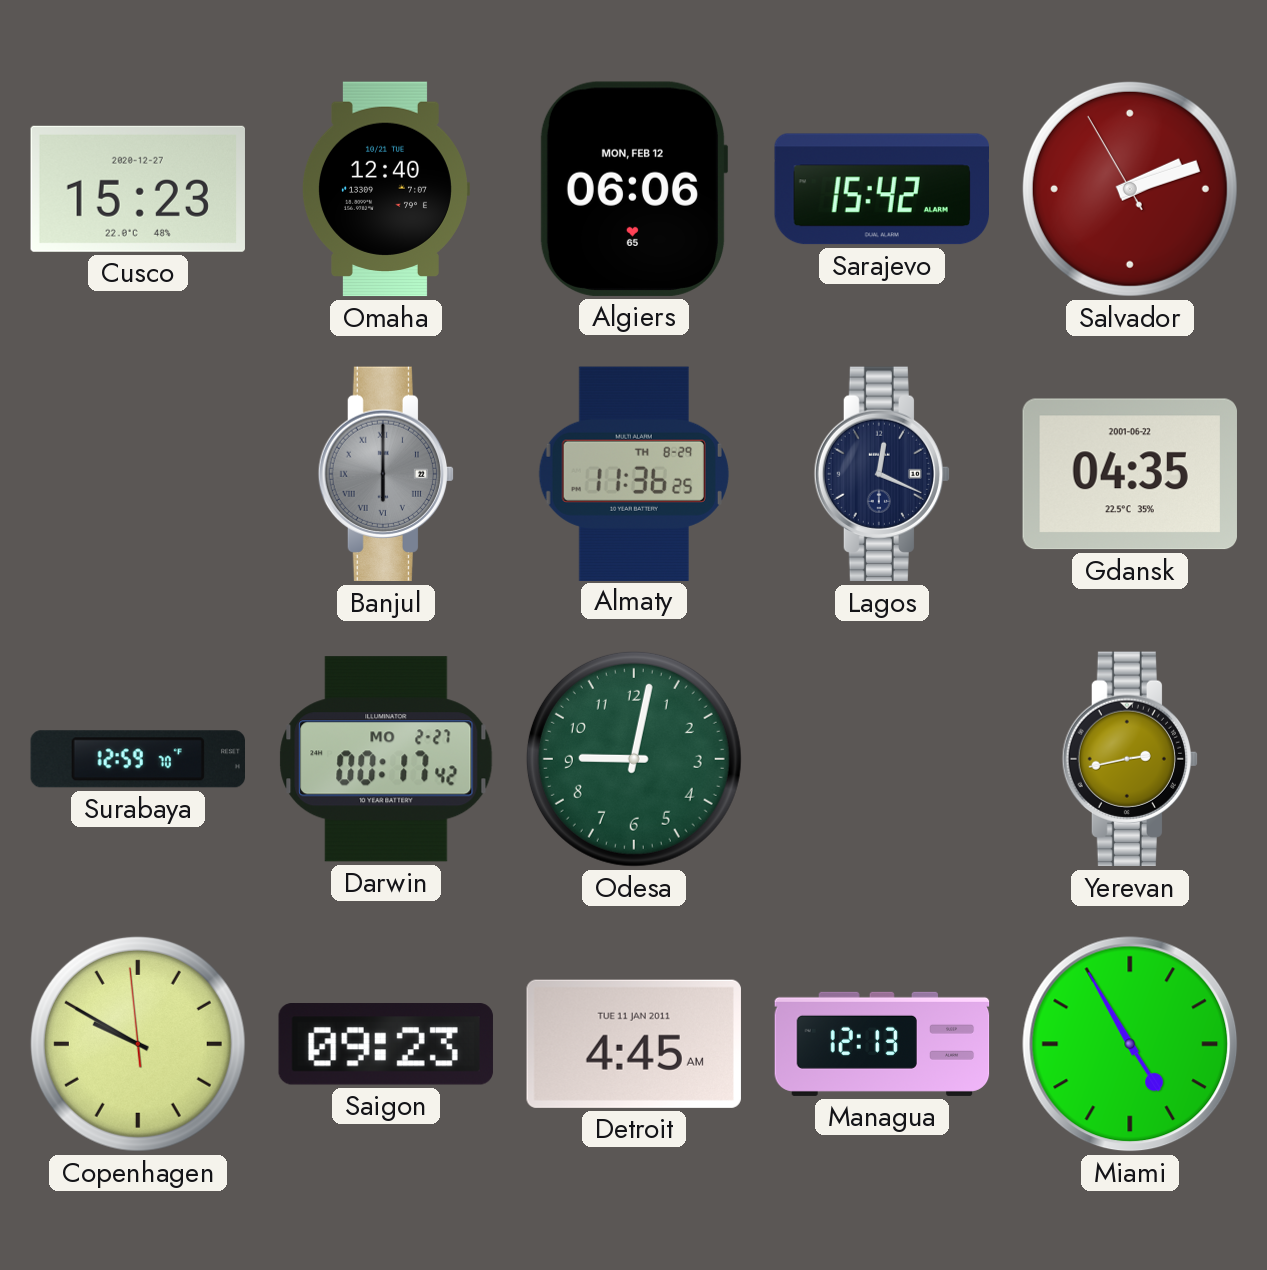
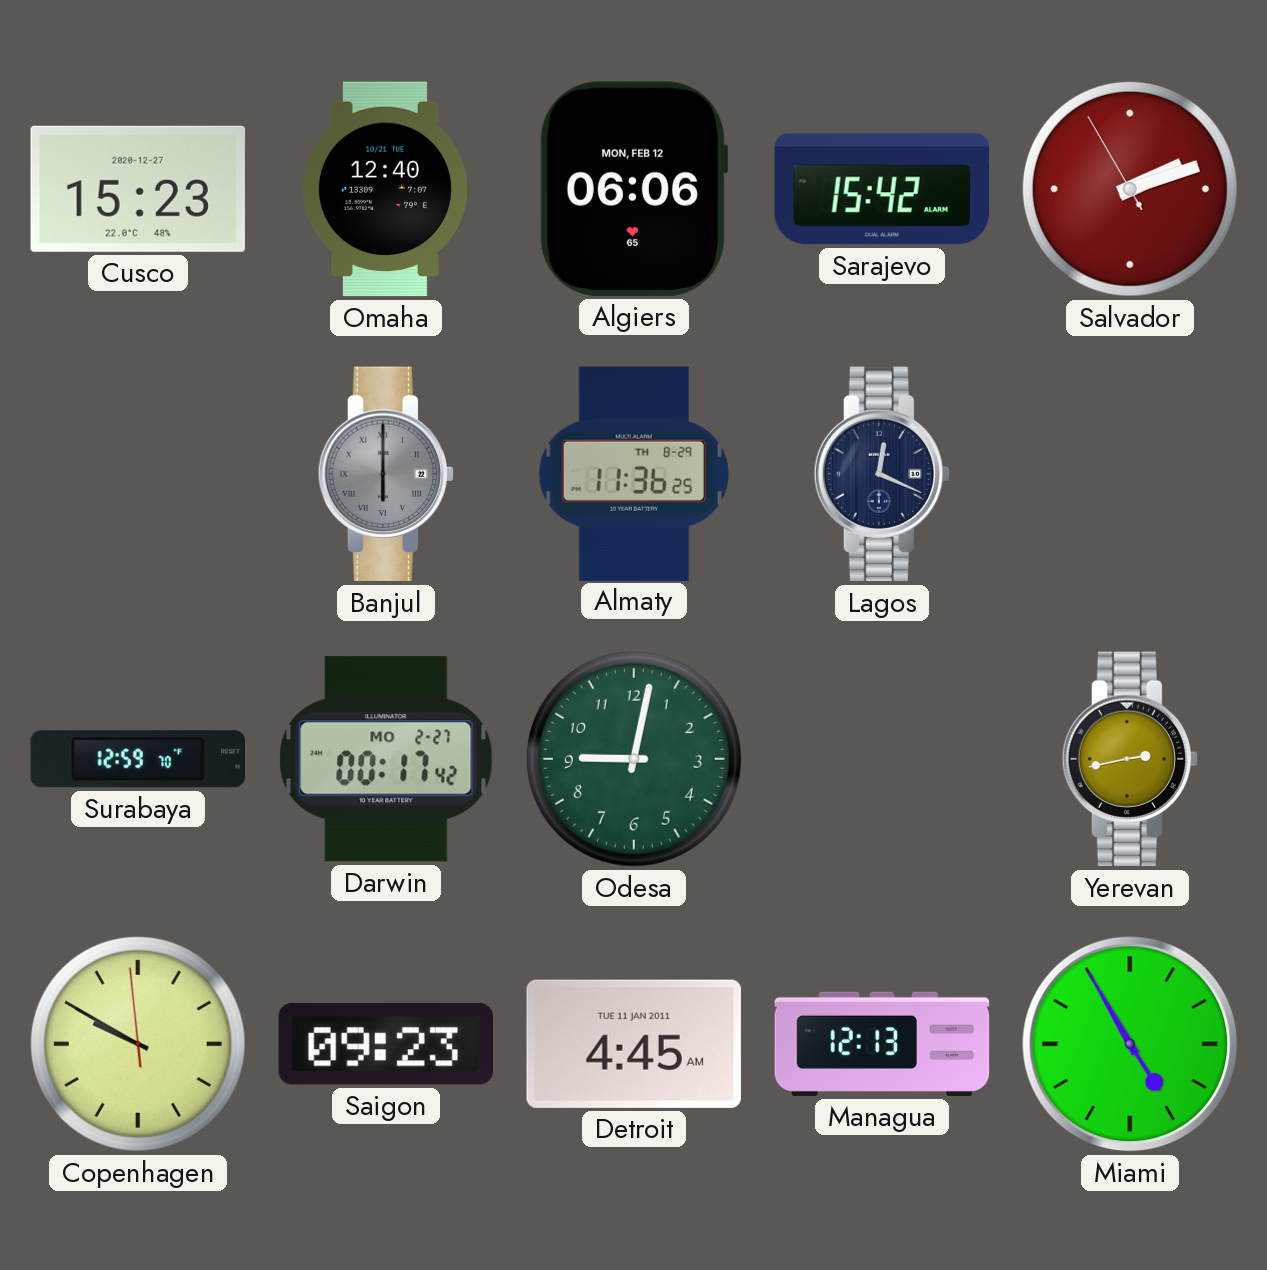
Gdansk: 04:35 -> none
